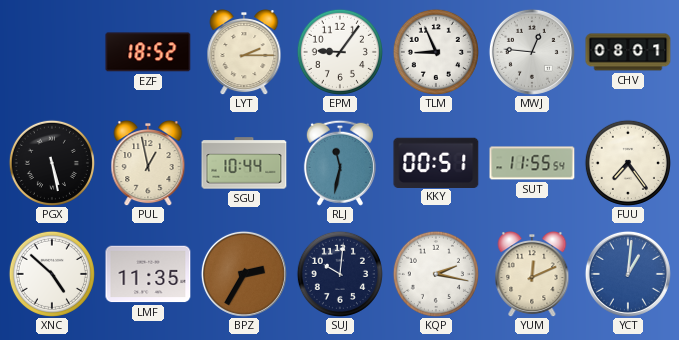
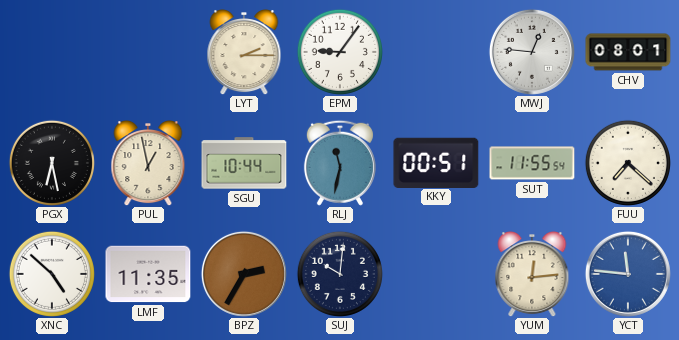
EZF: 18:52 -> none
TLM: 8:56 -> none
PGX: 5:28 -> 6:28
FUU: 7:24 -> 7:22
KQP: 2:17 -> none
YUM: 12:11 -> 12:14
YCT: 1:01 -> 11:46
